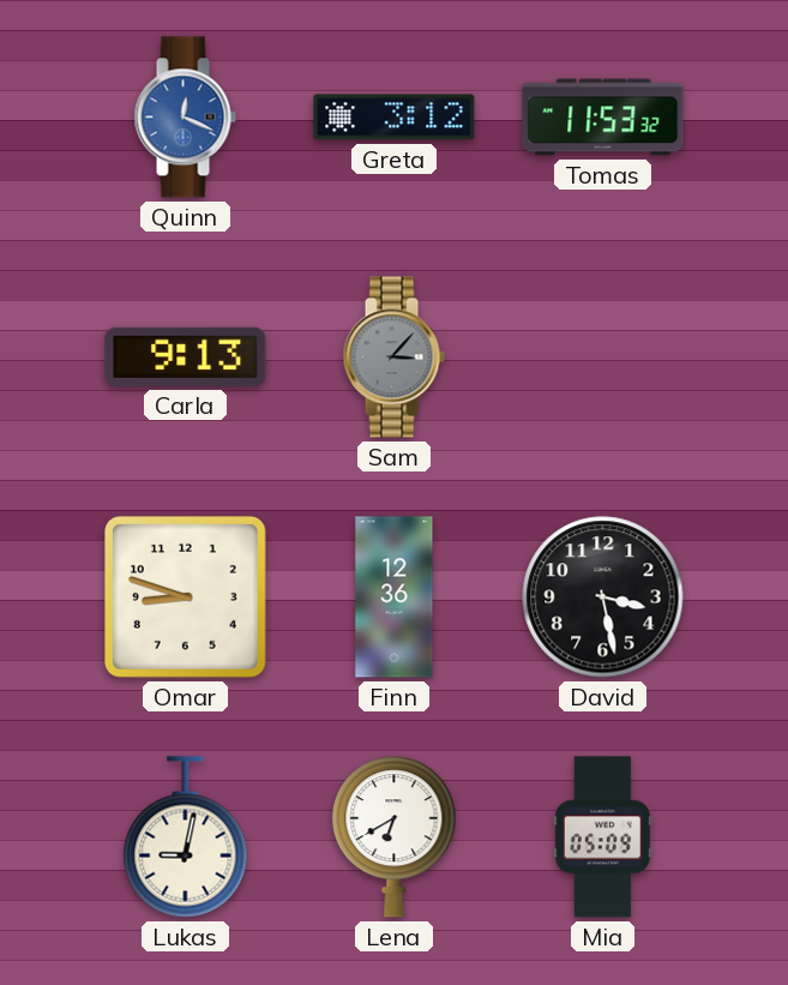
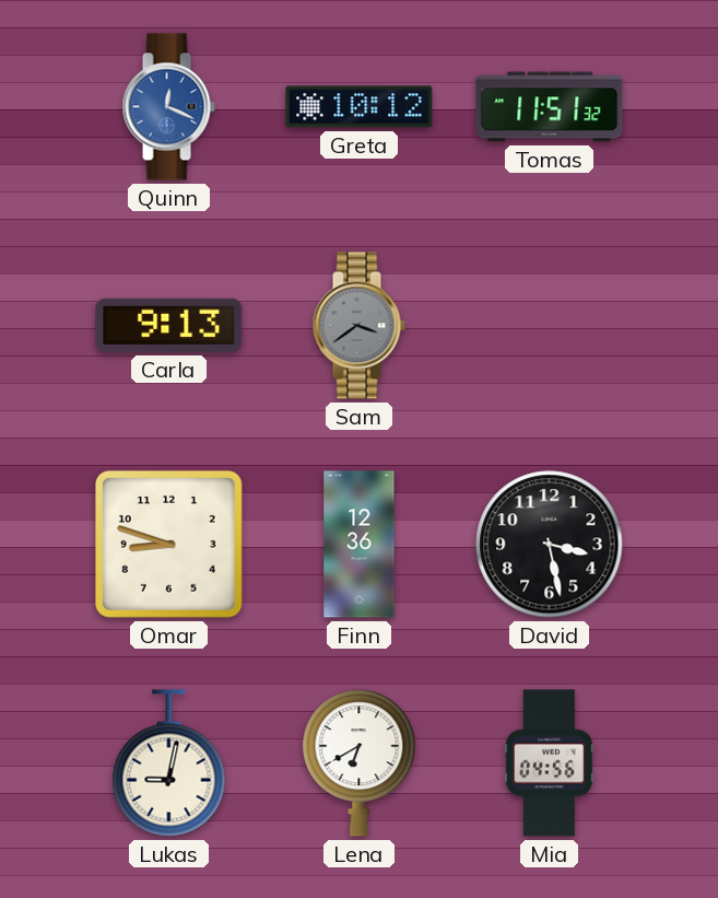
Greta: 3:12 -> 10:12
Tomas: 11:53 -> 11:51
Sam: 3:07 -> 3:39
Mia: 05:09 -> 04:56
